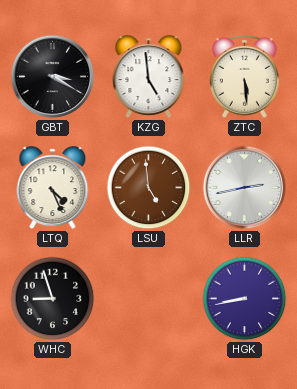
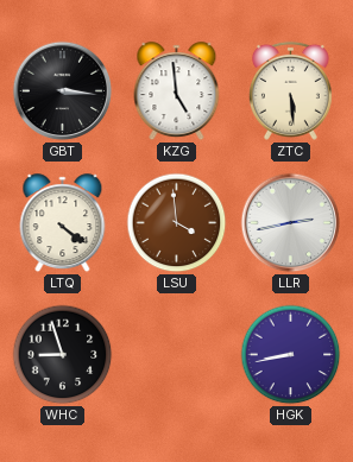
GBT: 3:20 -> 3:16
LTQ: 4:26 -> 4:21
LSU: 4:59 -> 3:59
